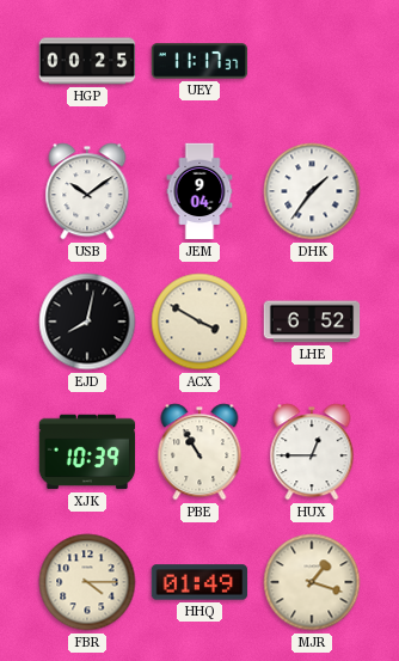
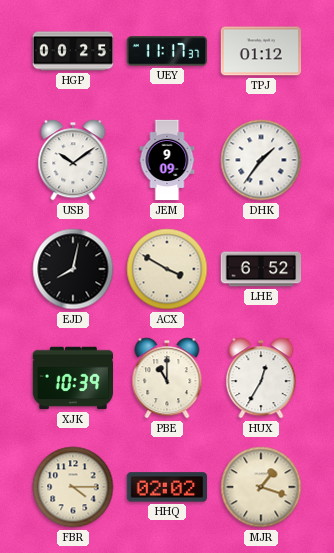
TPJ: none -> 01:12
JEM: 9:04 -> 9:09
PBE: 10:55 -> 11:00
HUX: 12:45 -> 12:35
HHQ: 01:49 -> 02:02
